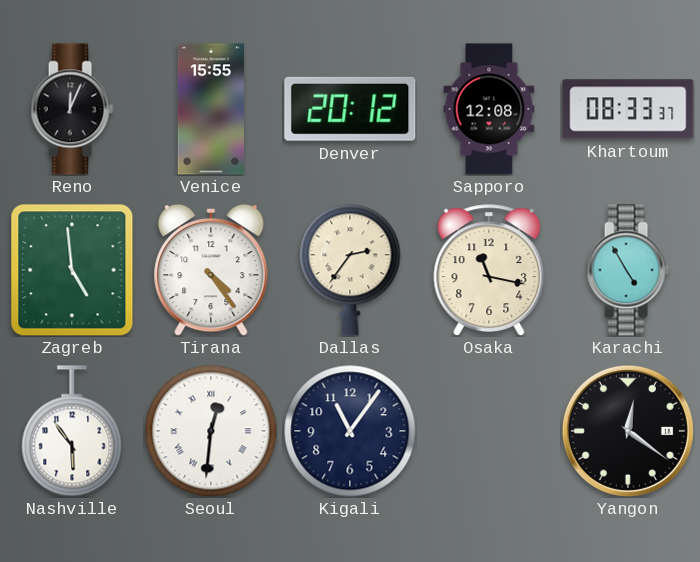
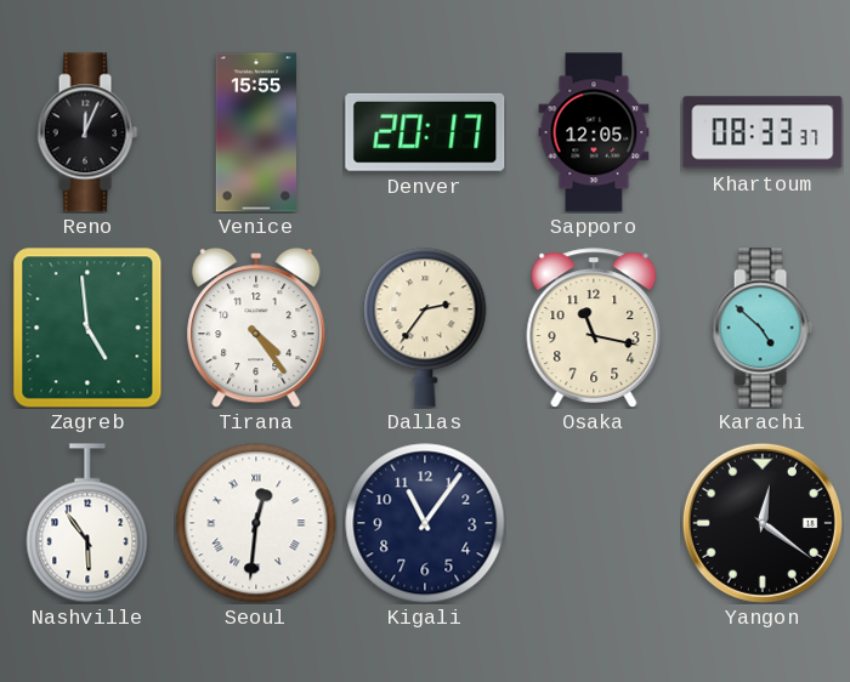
Denver: 20:12 -> 20:17
Sapporo: 12:08 -> 12:05
Karachi: 4:55 -> 4:52
